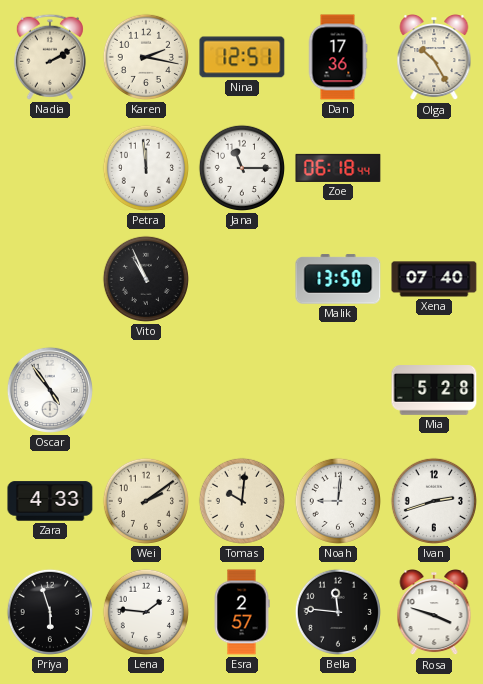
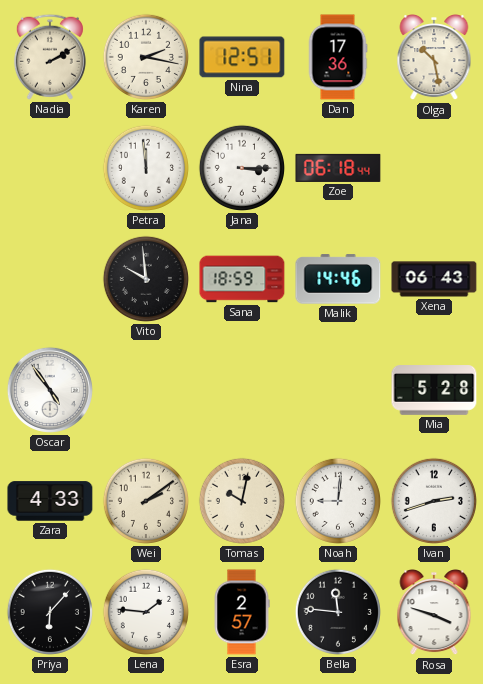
Olga: 10:25 -> 10:28
Jana: 11:15 -> 3:15
Vito: 10:56 -> 9:59
Sana: none -> 18:59
Malik: 13:50 -> 14:46
Xena: 07:40 -> 06:43
Tomas: 10:01 -> 10:02
Priya: 5:57 -> 6:07
